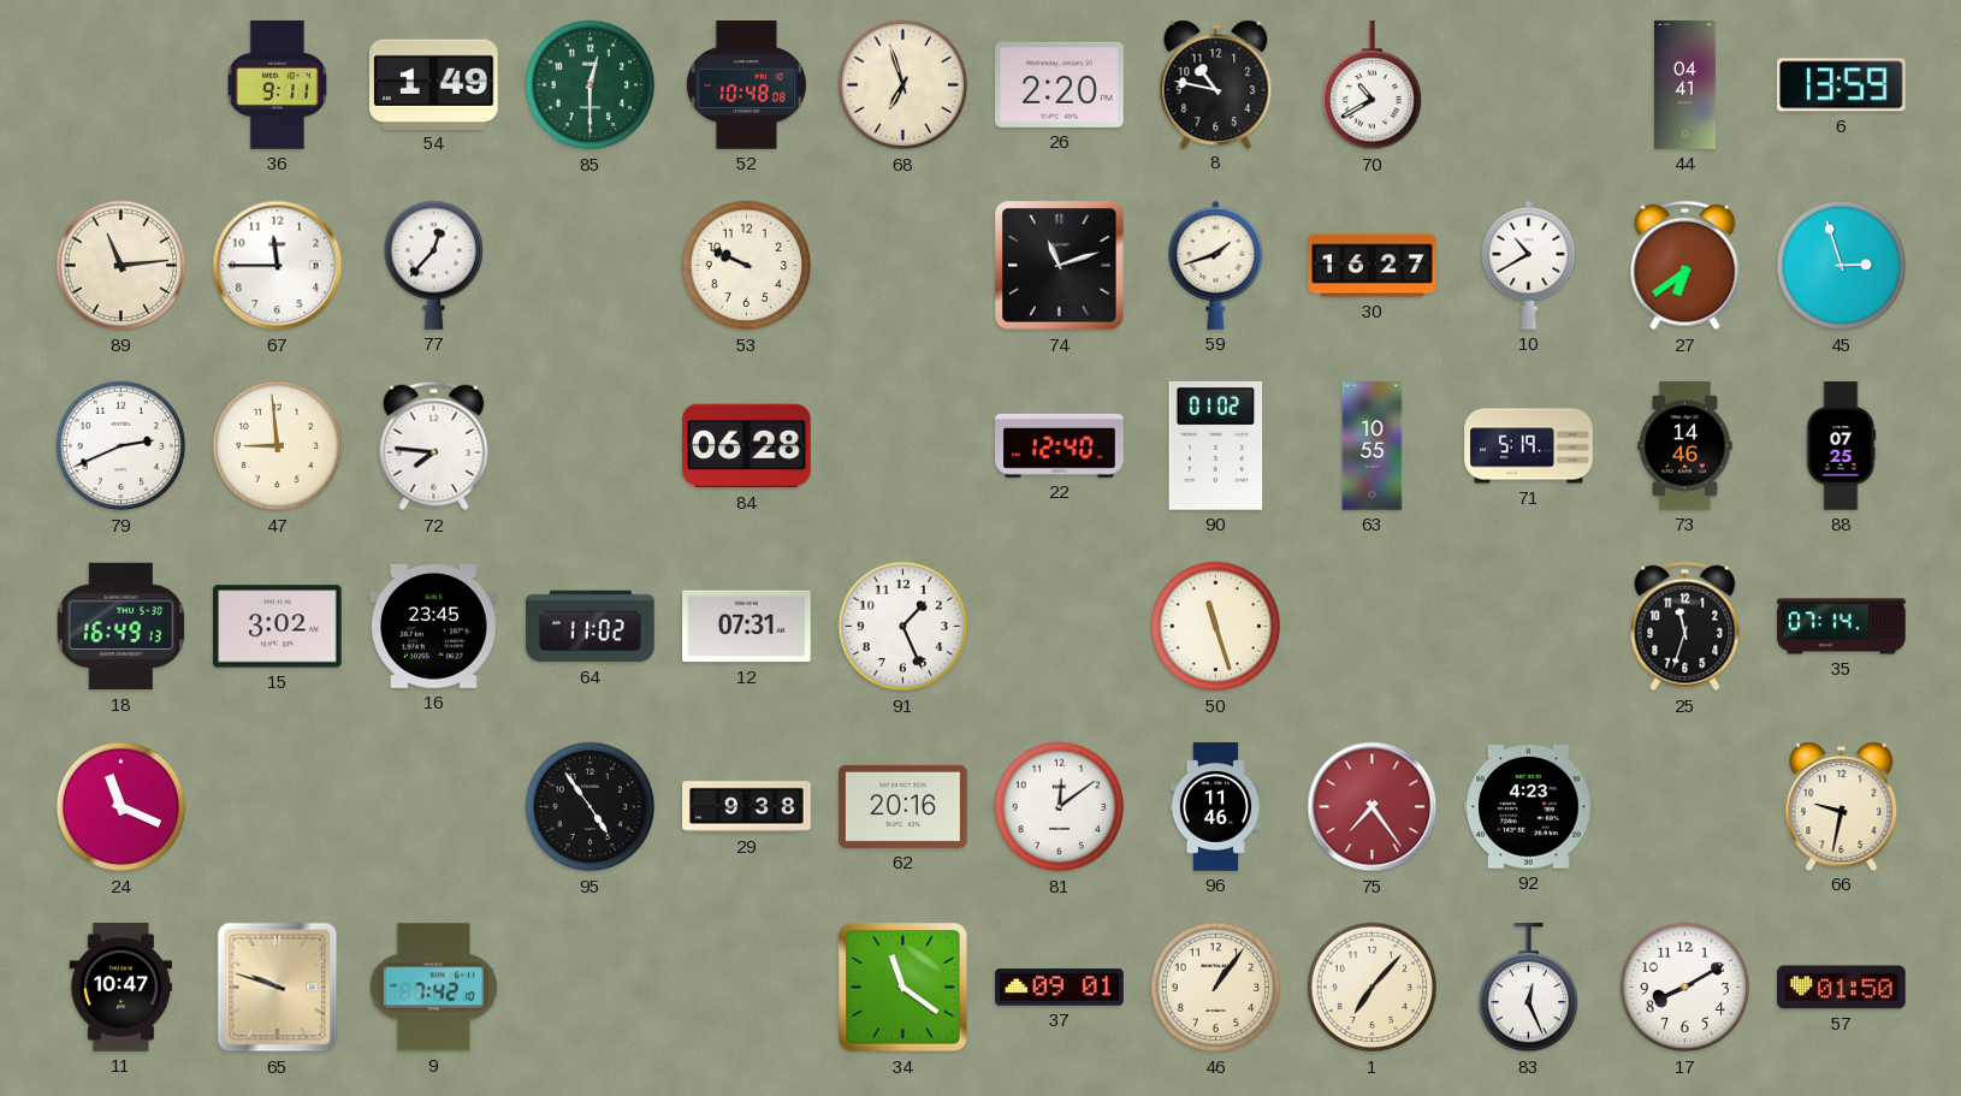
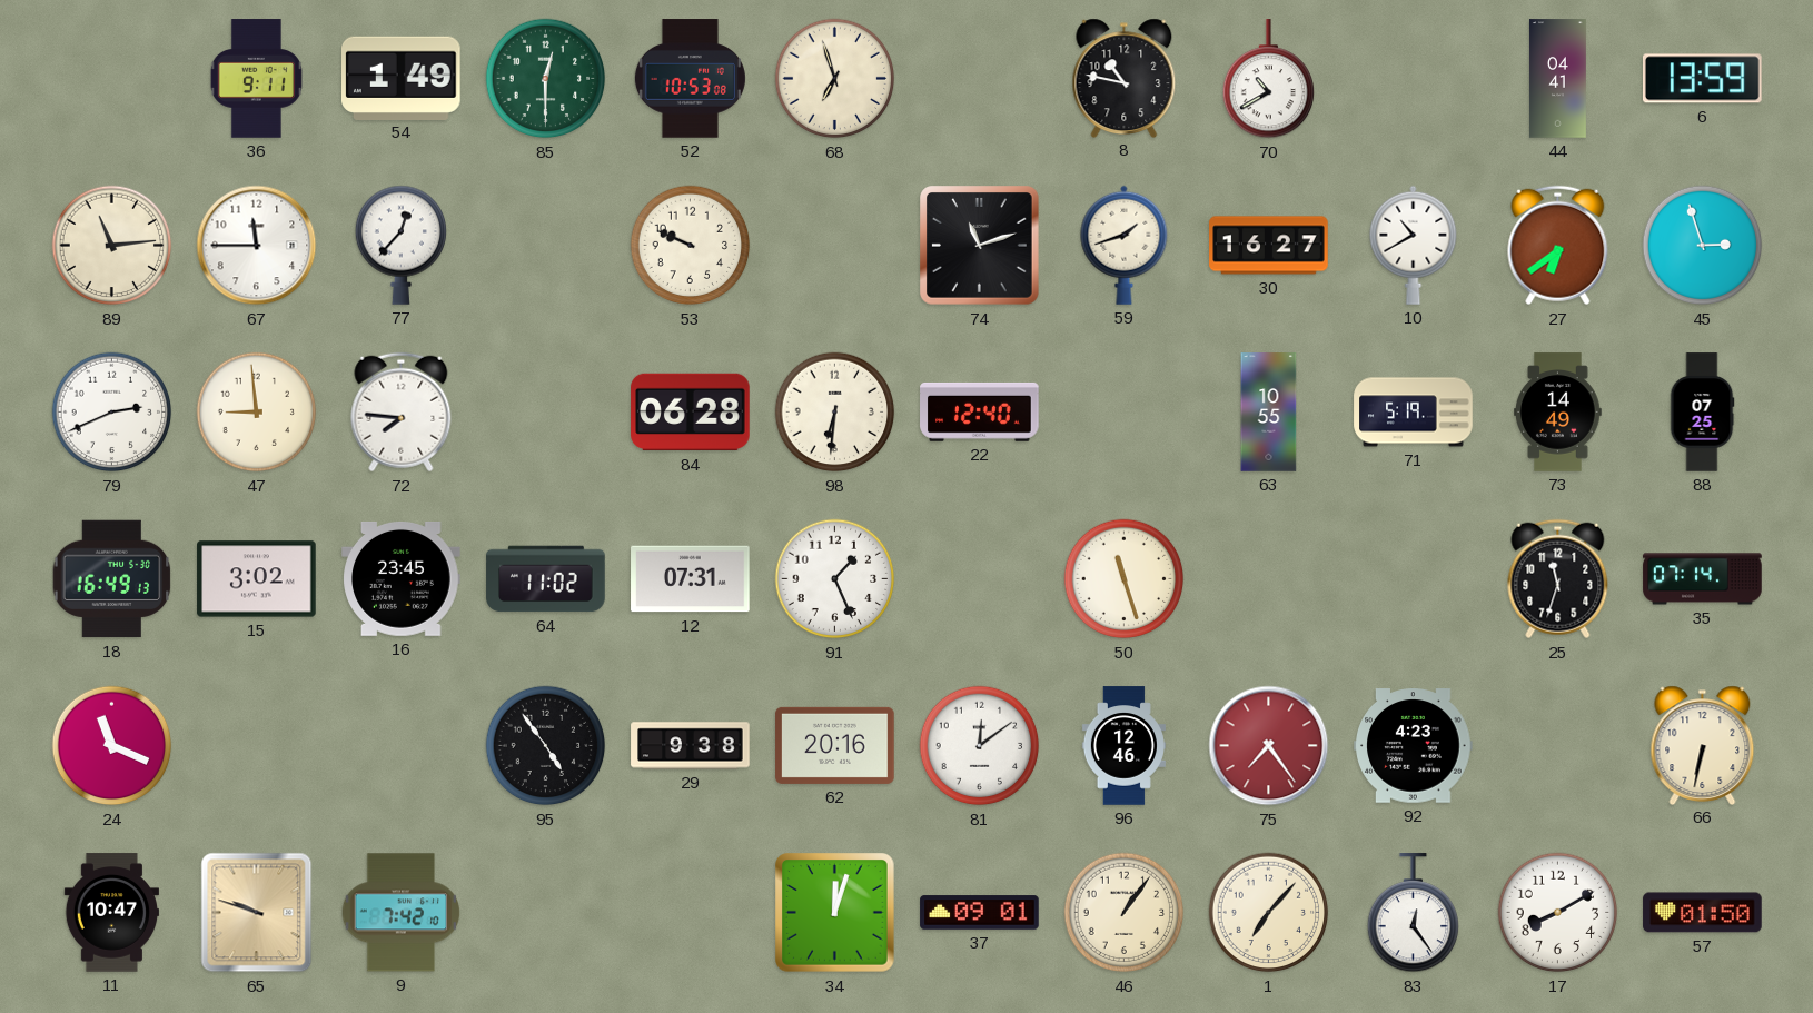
52: 10:48 -> 10:53
26: 2:20 -> none
98: none -> 6:31
90: 01:02 -> none
73: 14:46 -> 14:49
96: 11:46 -> 12:46
66: 9:32 -> 6:32
34: 11:21 -> 12:03
83: 12:26 -> 12:24
